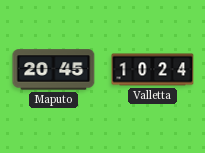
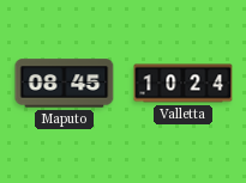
Maputo: 20:45 -> 08:45
